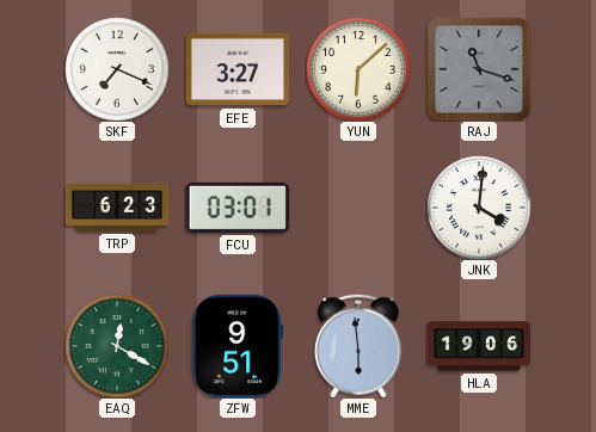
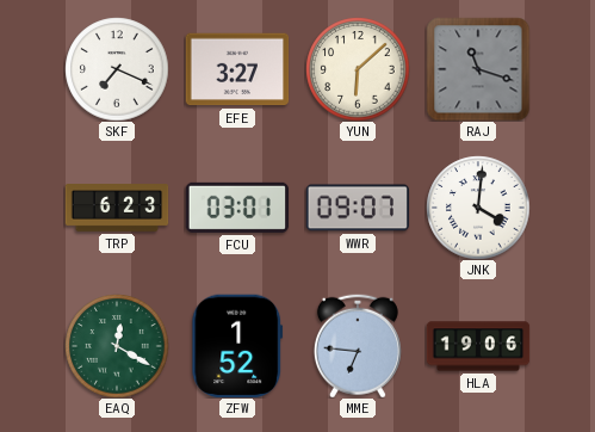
WWR: none -> 09:07
ZFW: 9:51 -> 1:52
MME: 5:59 -> 6:46
